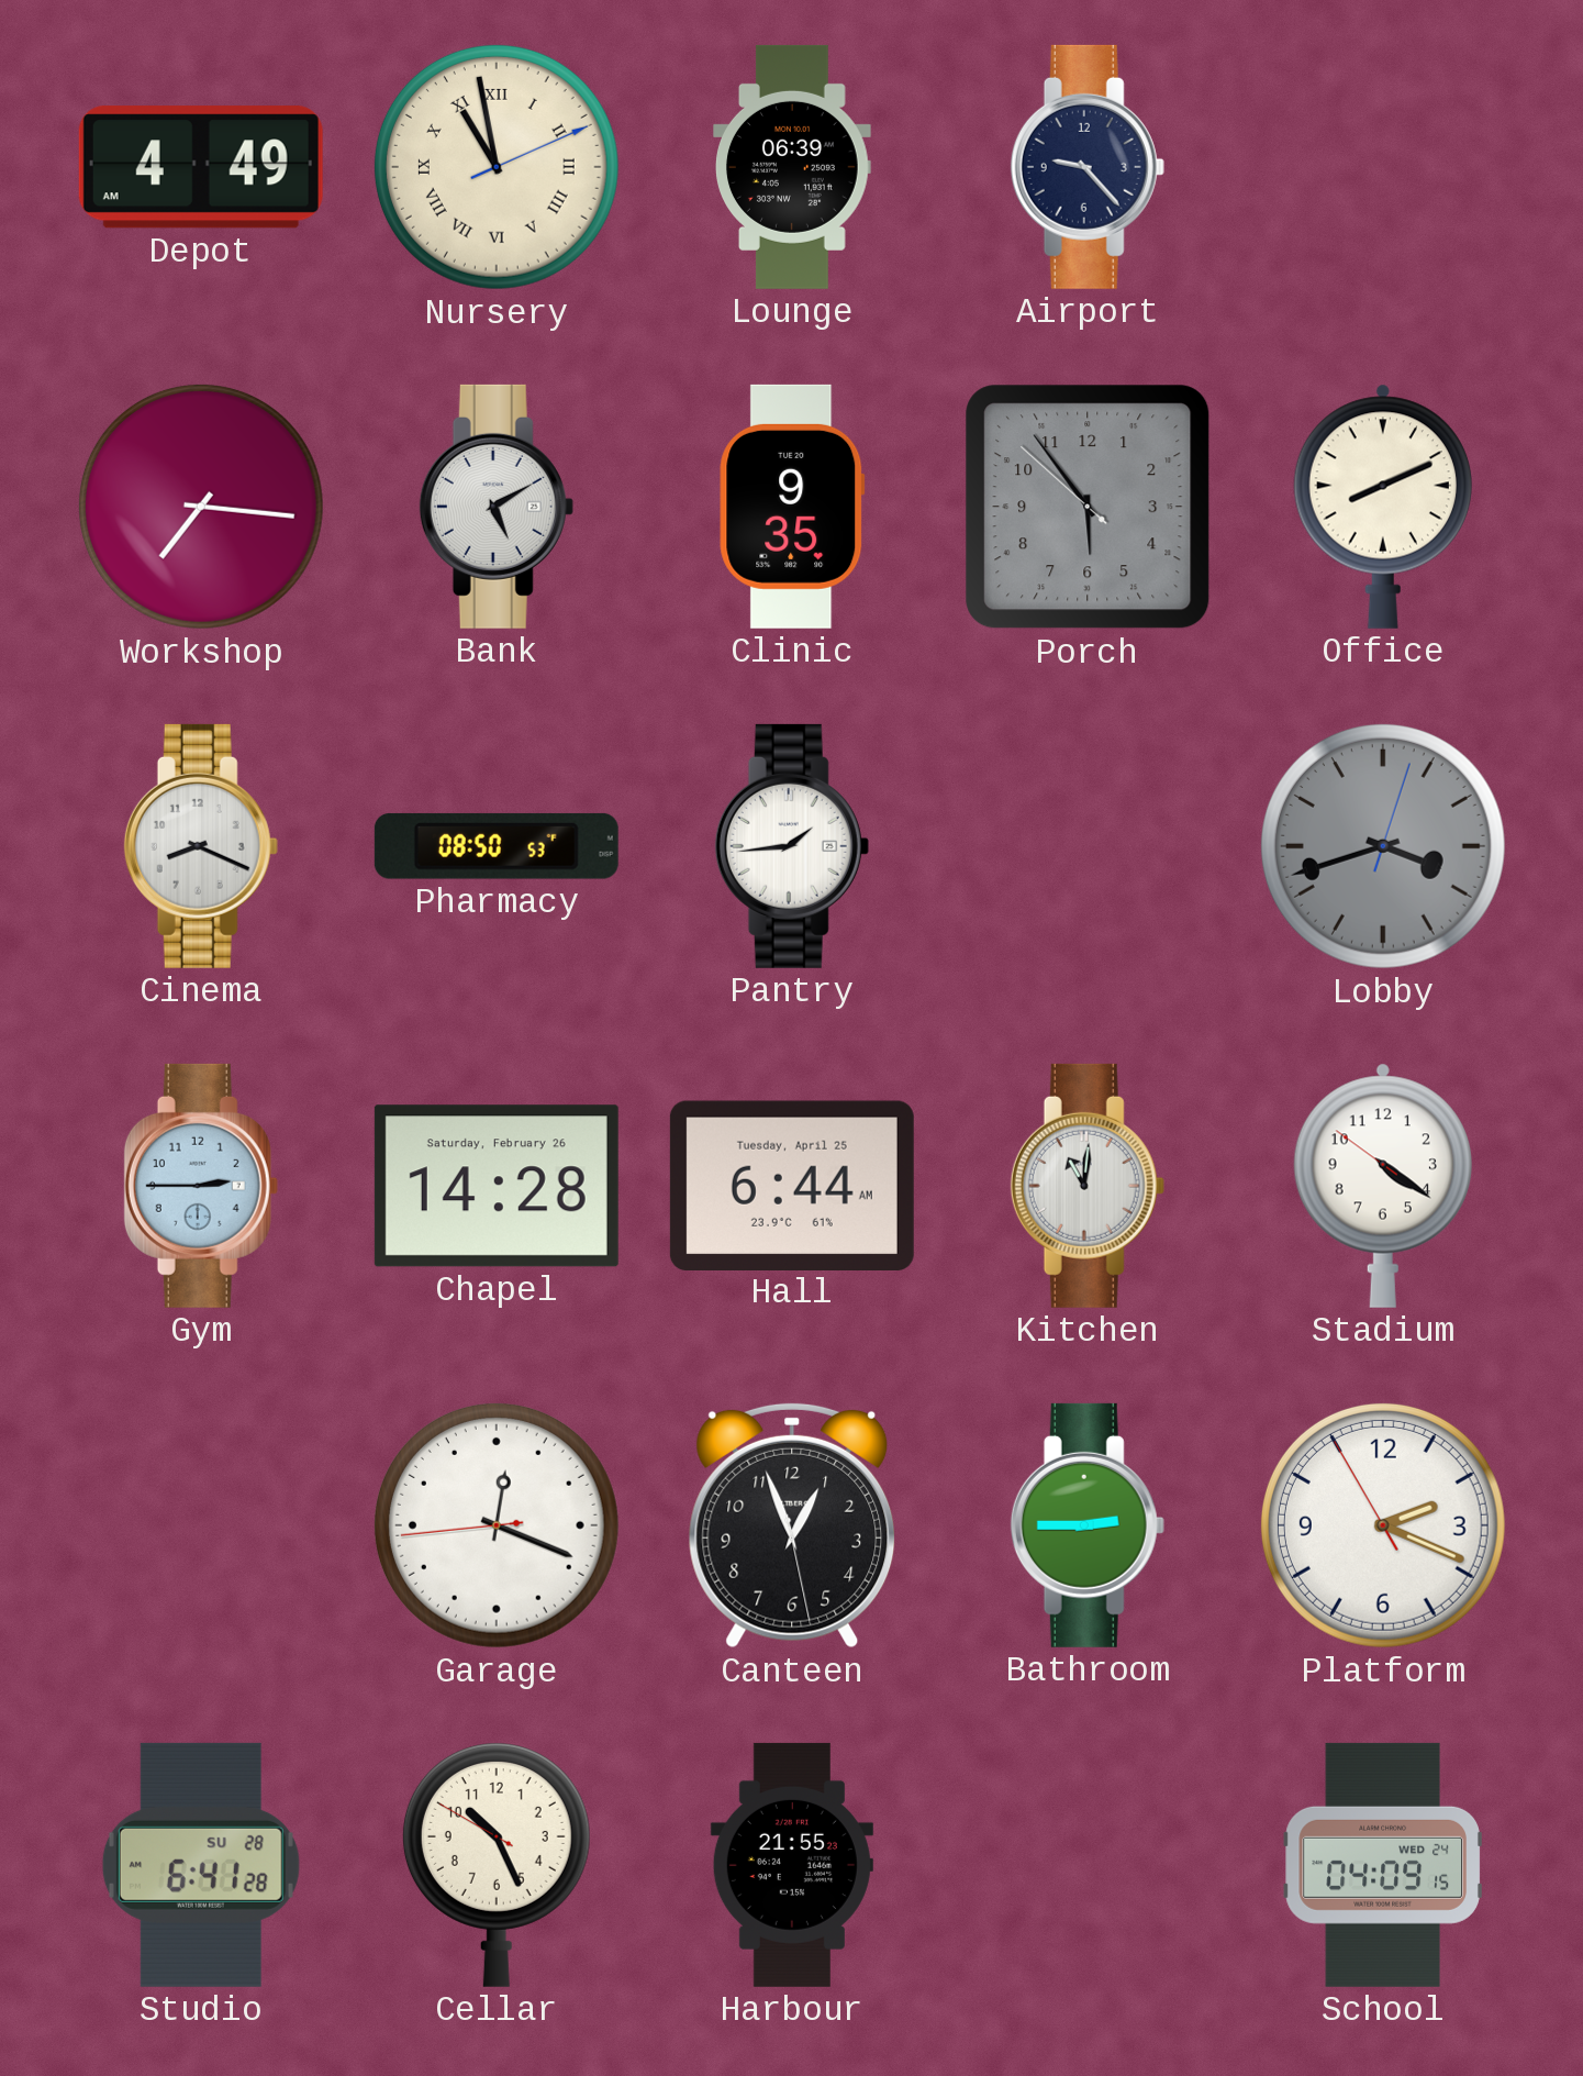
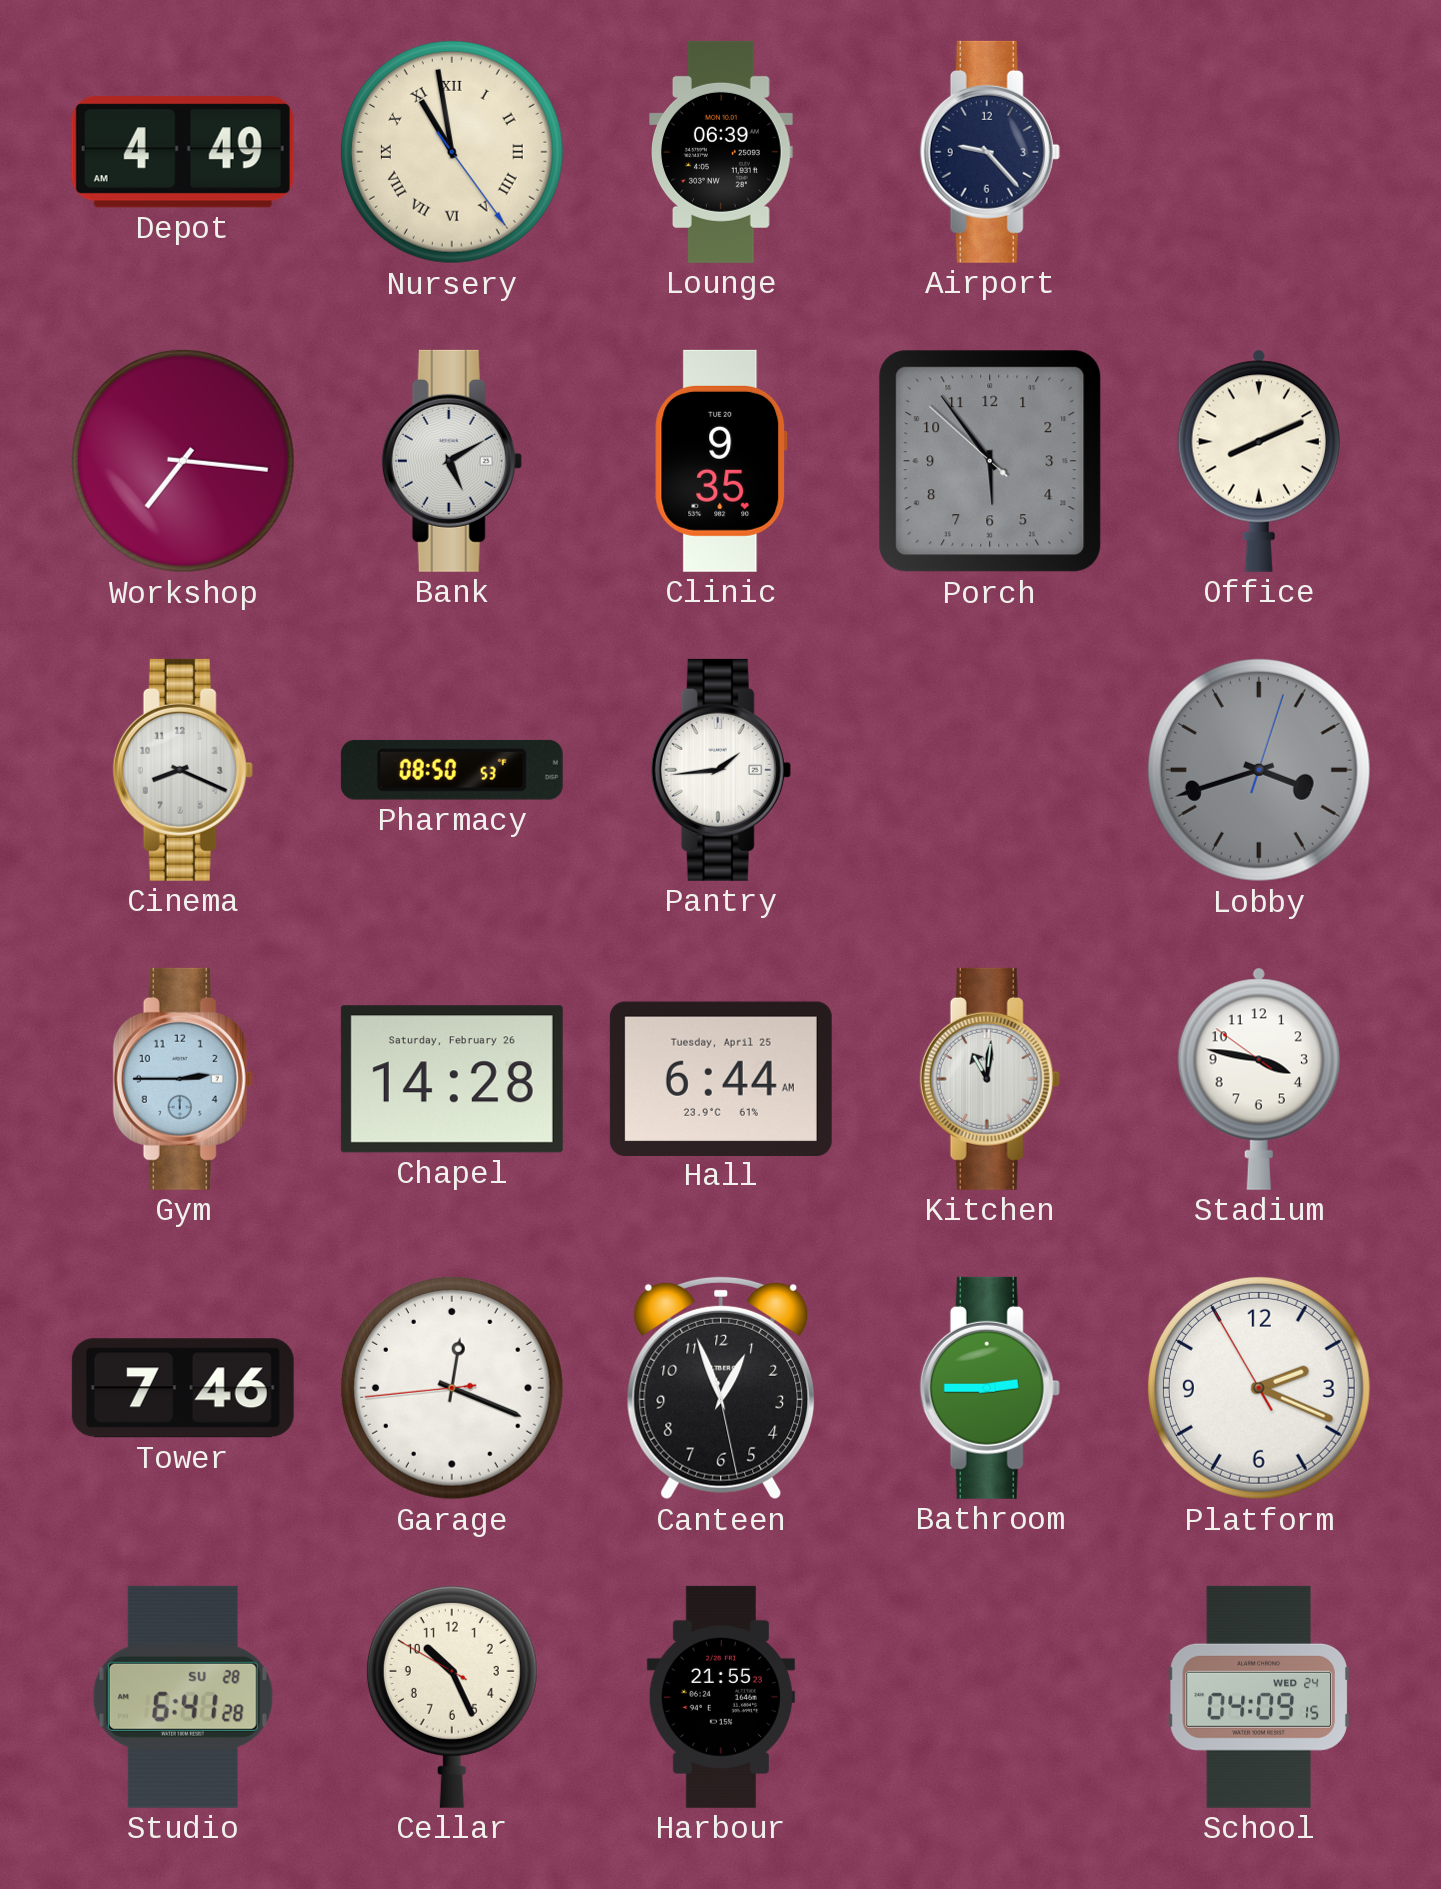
Nursery: 10:58:11 -> 10:58:24
Stadium: 4:20 -> 3:46
Tower: none -> 7:46
